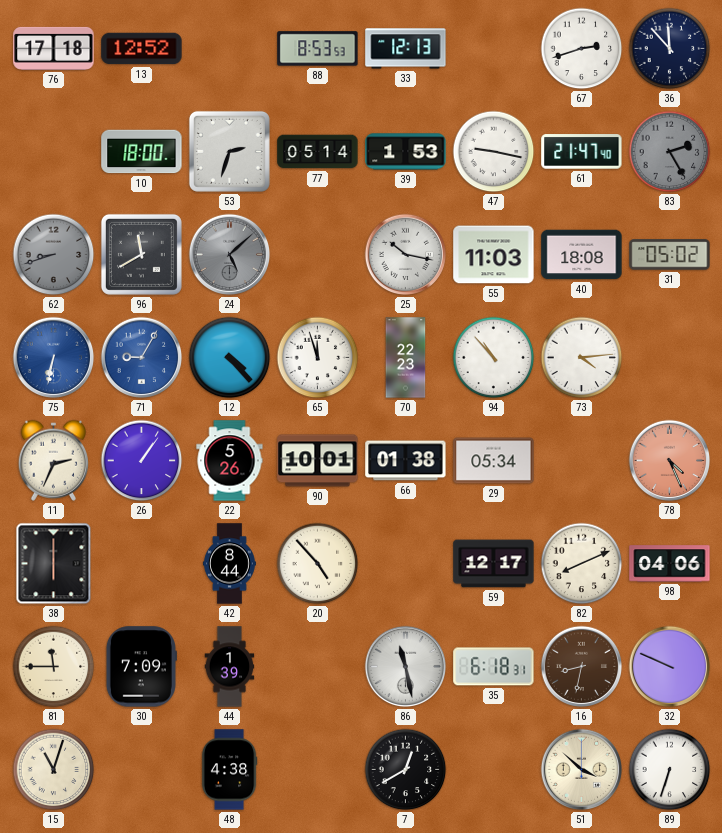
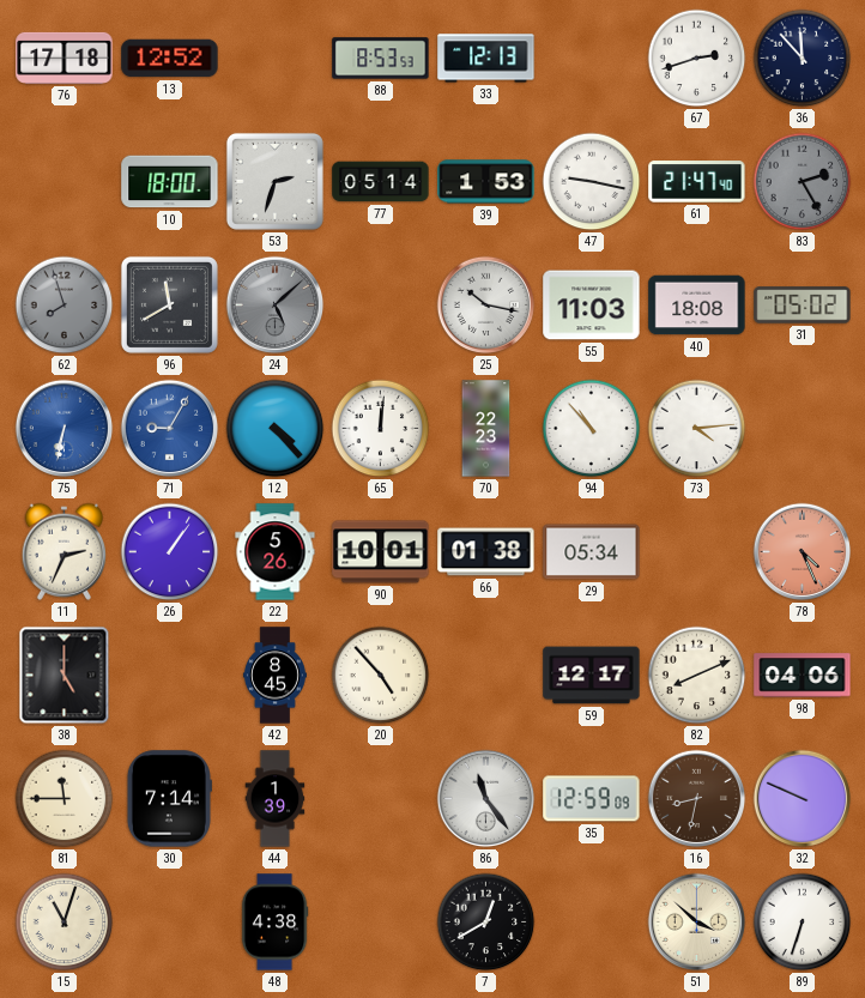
62: 8:42 -> 7:57
65: 11:57 -> 12:01
38: 6:00 -> 5:00
42: 8:44 -> 8:45
30: 7:09 -> 7:14
86: 11:28 -> 11:24
35: 6:18 -> 12:59
